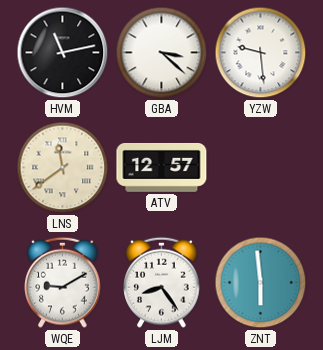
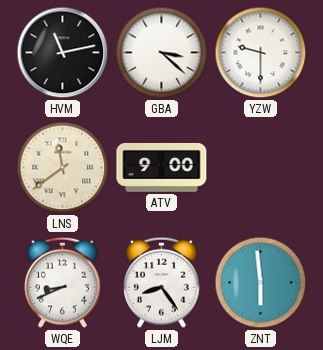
YZW: 9:29 -> 9:30
ATV: 12:57 -> 9:00
WQE: 9:10 -> 8:41
